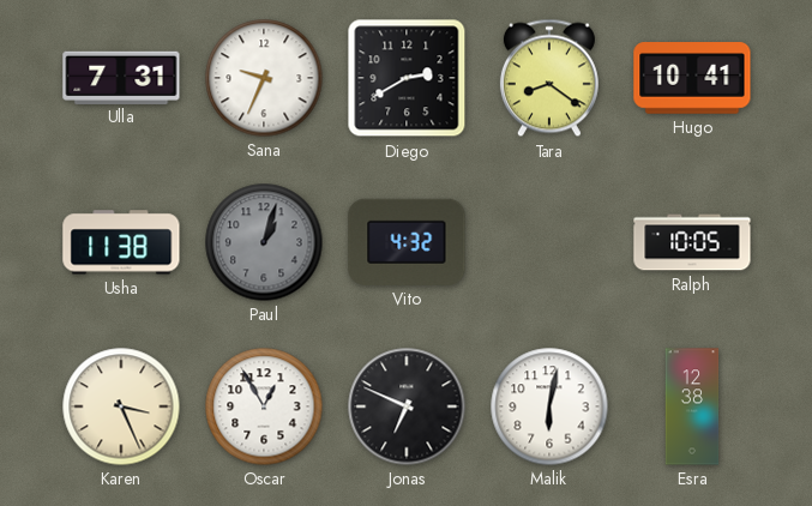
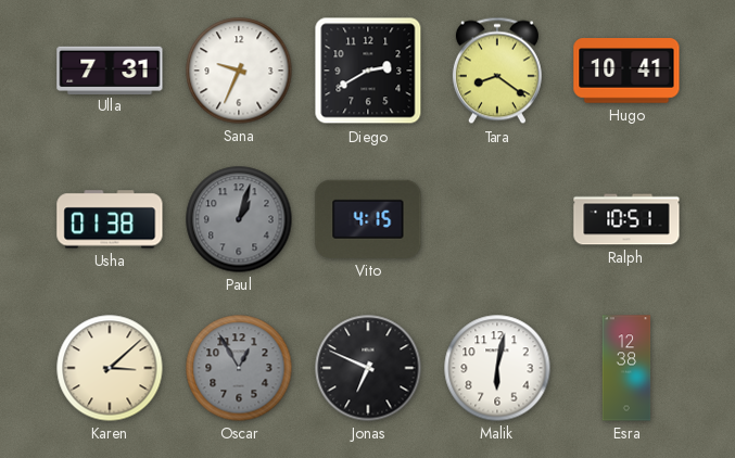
Usha: 11:38 -> 01:38
Vito: 4:32 -> 4:15
Ralph: 10:05 -> 10:51
Karen: 3:26 -> 3:08
Oscar dial: white -> grey
